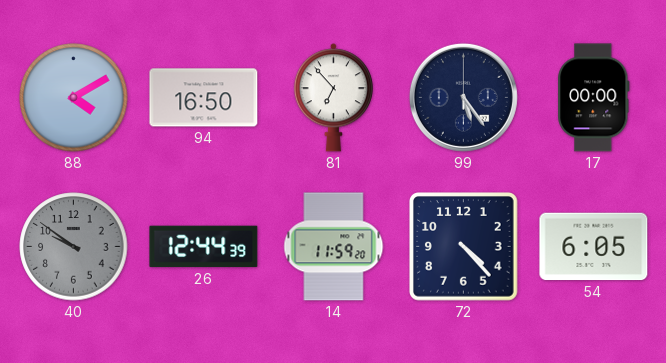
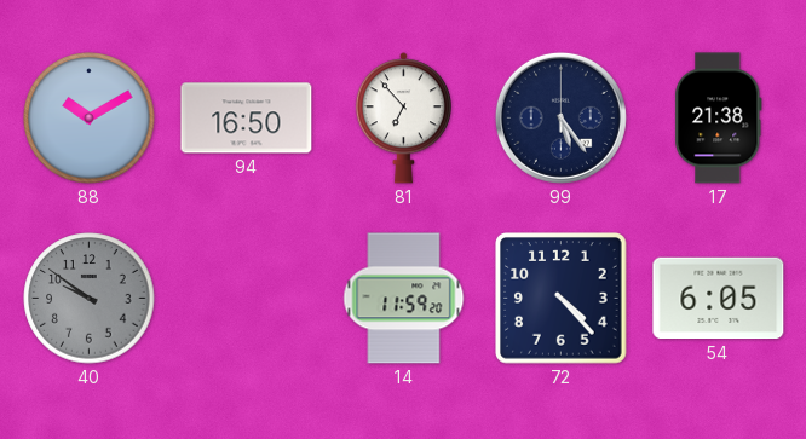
88: 4:10 -> 10:10
17: 00:00 -> 21:38
26: 12:44 -> none
